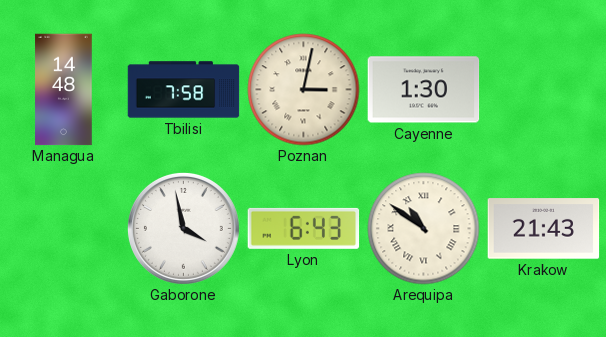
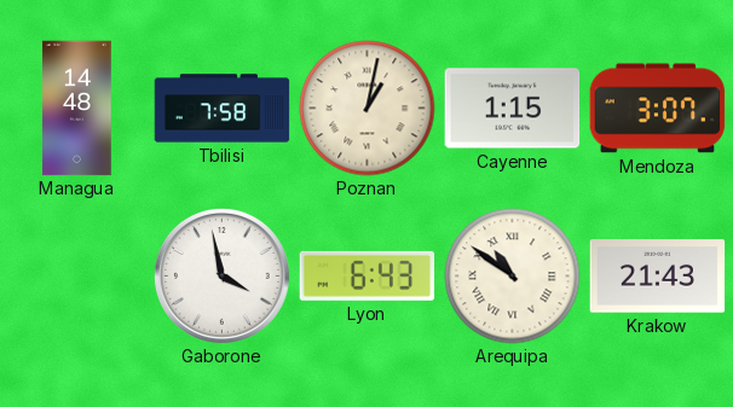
Poznan: 3:02 -> 1:02
Cayenne: 1:30 -> 1:15
Mendoza: none -> 3:07
